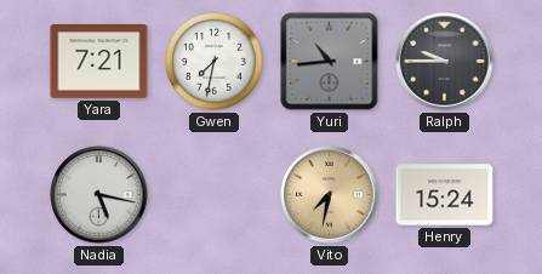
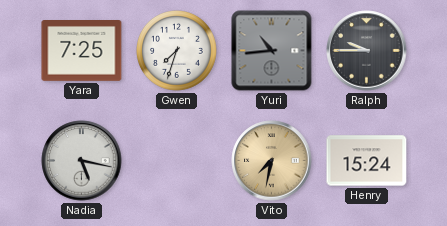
Yara: 7:21 -> 7:25
Gwen: 7:32 -> 7:33
